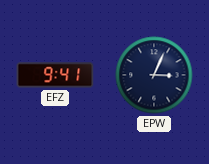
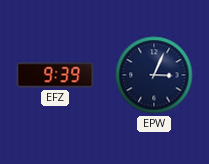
EFZ: 9:41 -> 9:39
